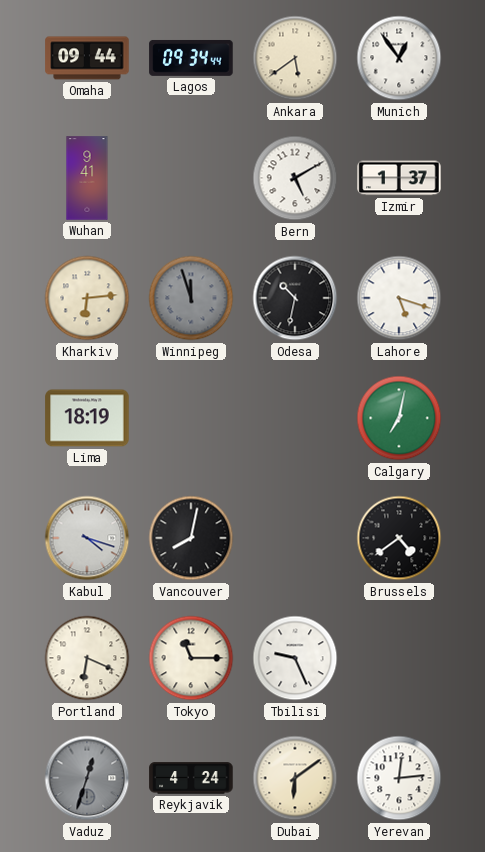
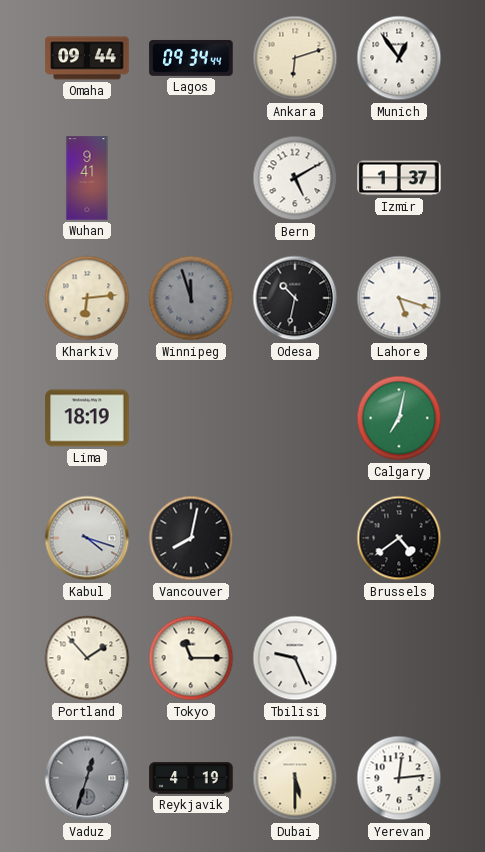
Ankara: 5:39 -> 6:12
Portland: 6:19 -> 1:53
Reykjavik: 4:24 -> 4:19
Dubai: 6:09 -> 5:30
